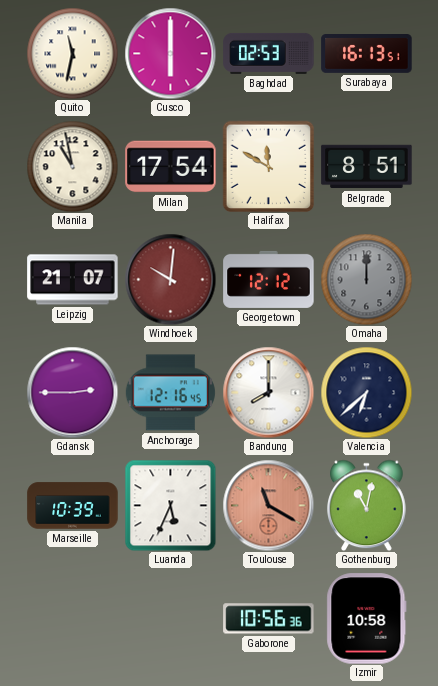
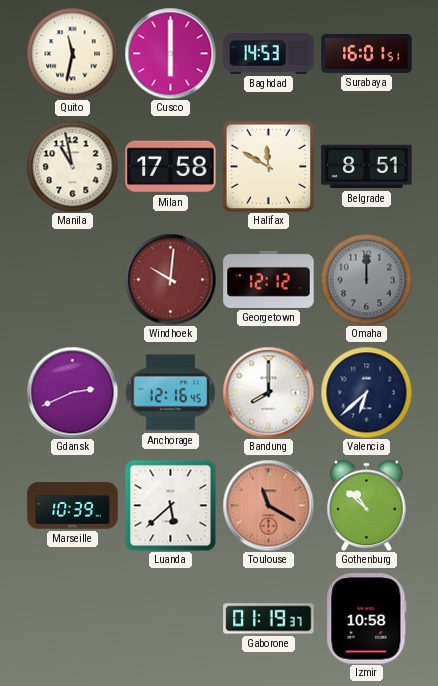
Baghdad: 02:53 -> 14:53
Surabaya: 16:13 -> 16:01
Milan: 17:54 -> 17:58
Leipzig: 21:07 -> none
Gdansk: 2:45 -> 2:41
Luanda: 5:34 -> 5:38
Gothenburg: 11:02 -> 10:52
Gaborone: 10:56 -> 01:19
